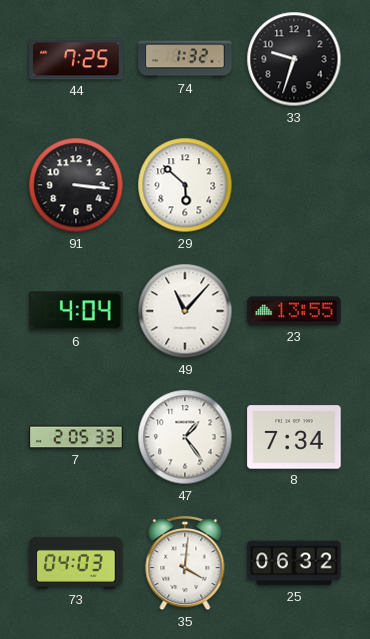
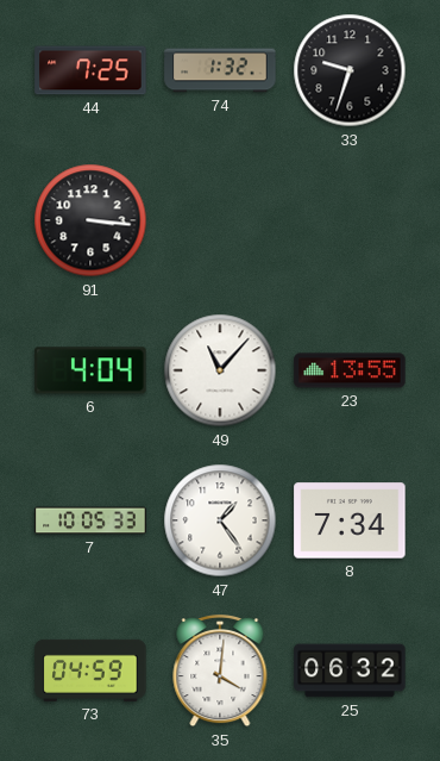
29: 5:52 -> none
7: 2:05 -> 10:05
73: 04:03 -> 04:59
